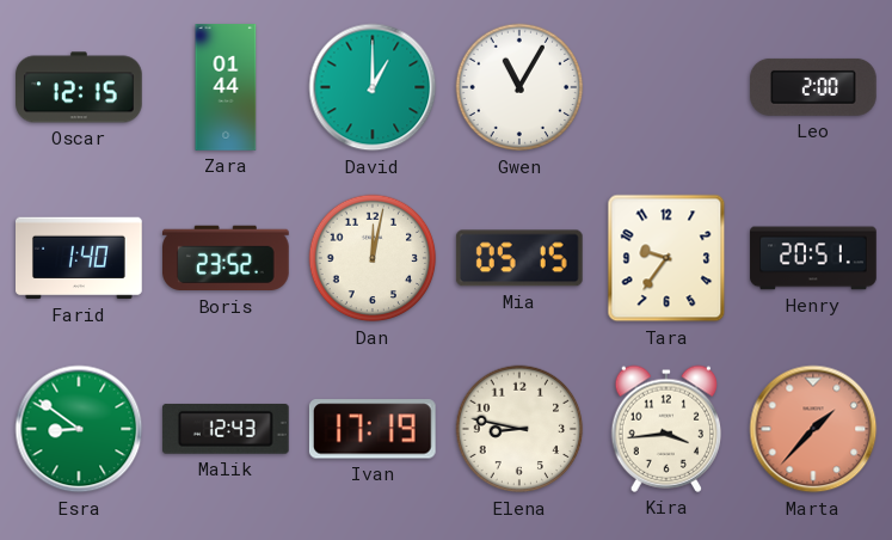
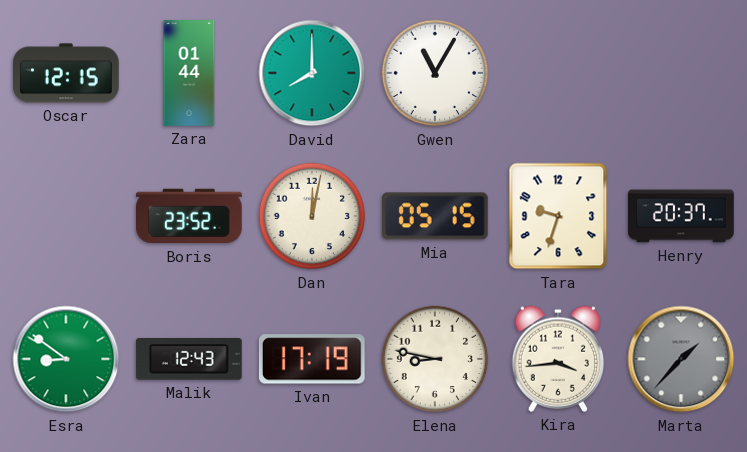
David: 1:00 -> 8:00
Leo: 2:00 -> none
Farid: 1:40 -> none
Tara: 9:36 -> 9:33
Henry: 20:51 -> 20:37
Marta dial: salmon -> grey
